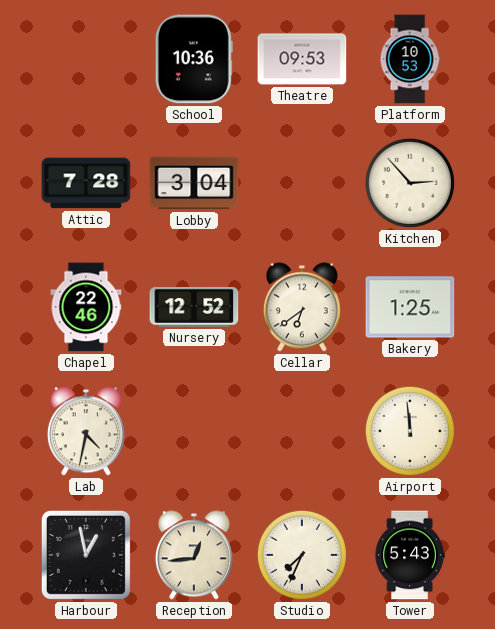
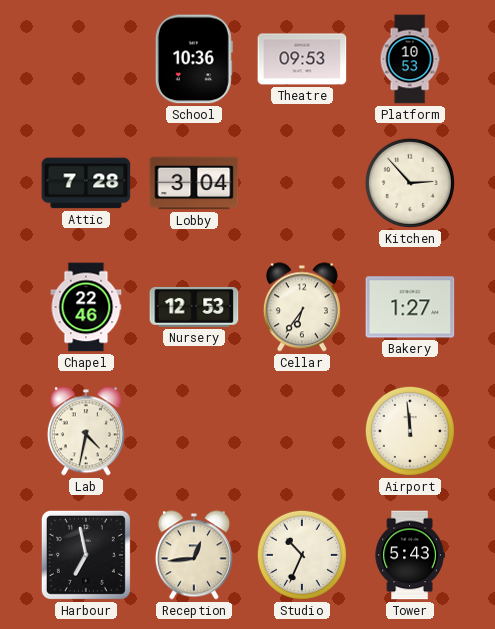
Nursery: 12:52 -> 12:53
Cellar: 6:39 -> 6:36
Bakery: 1:25 -> 1:27
Harbour: 12:58 -> 6:58
Studio: 7:34 -> 10:34
